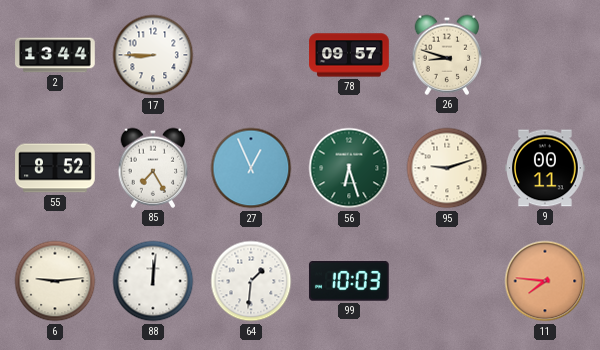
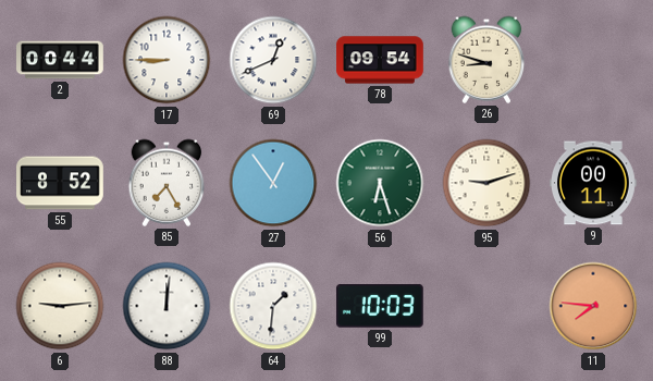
2: 13:44 -> 00:44
69: none -> 12:41
78: 09:57 -> 09:54
27: 12:56 -> 12:54
